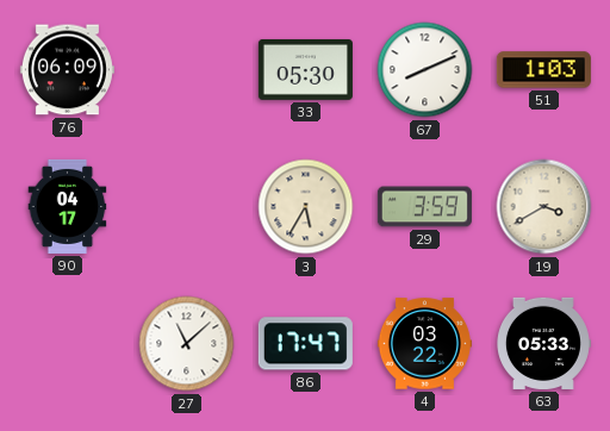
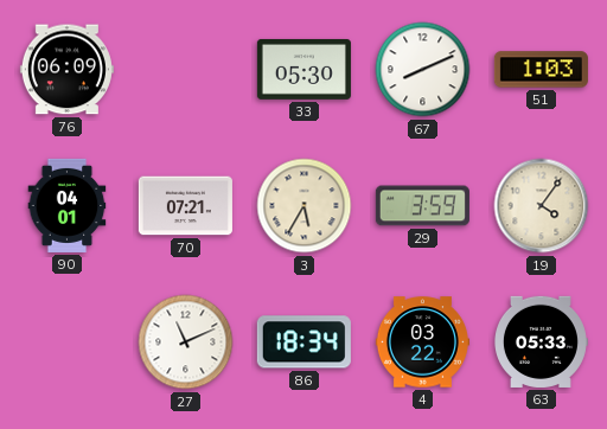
90: 04:17 -> 04:01
70: none -> 07:21
19: 3:40 -> 4:06
27: 11:08 -> 11:11
86: 17:47 -> 18:34
